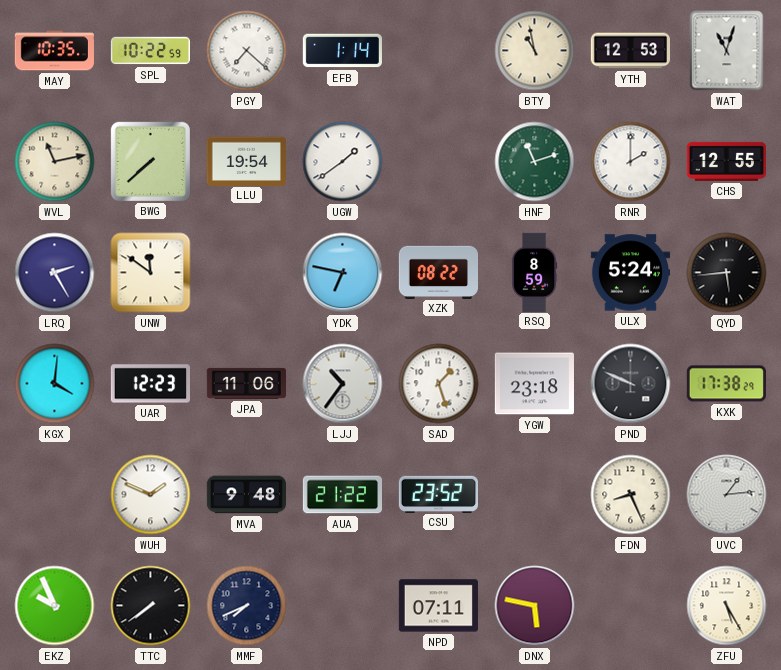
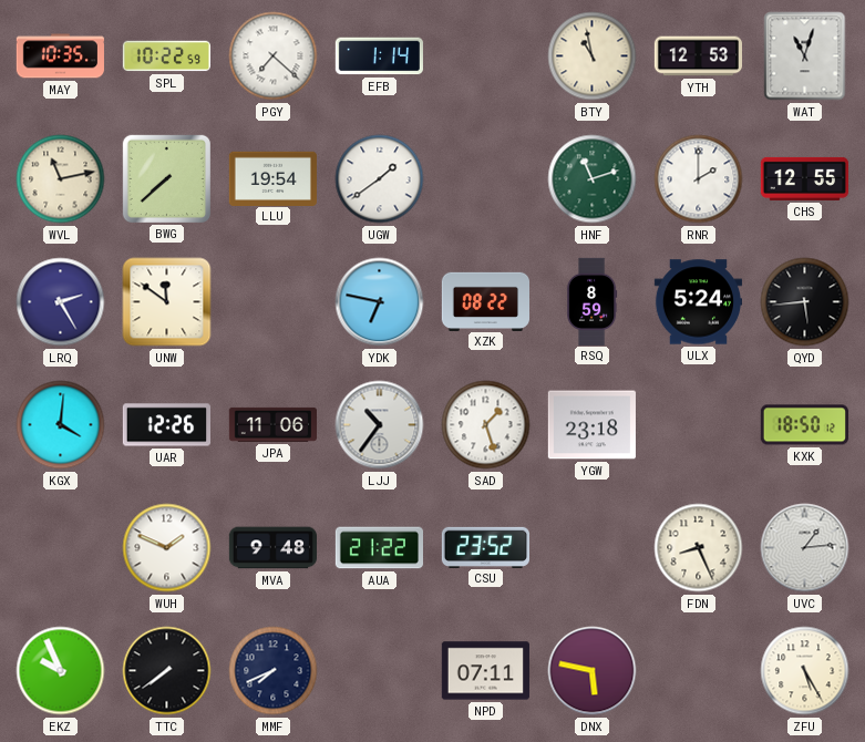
UAR: 12:23 -> 12:26
PND: 9:49 -> none
KXK: 17:38 -> 18:50
